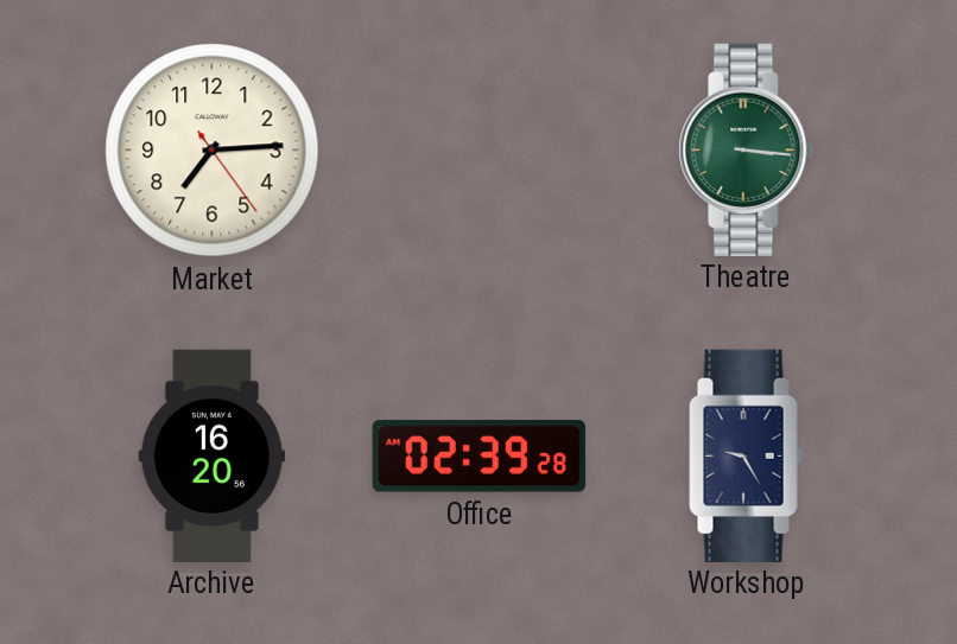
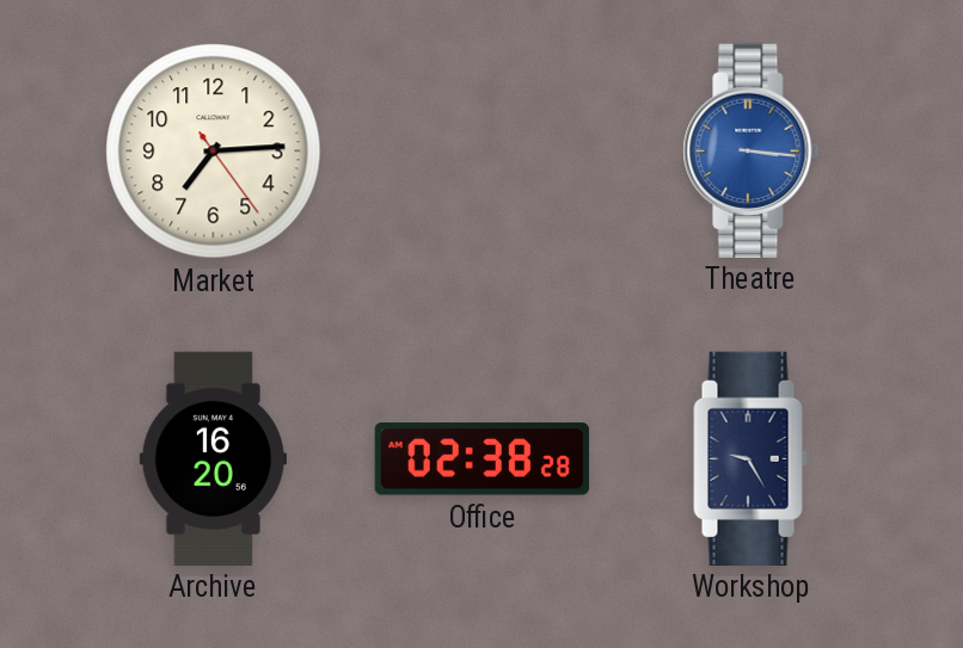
Theatre dial: green -> blue
Office: 02:39 -> 02:38
